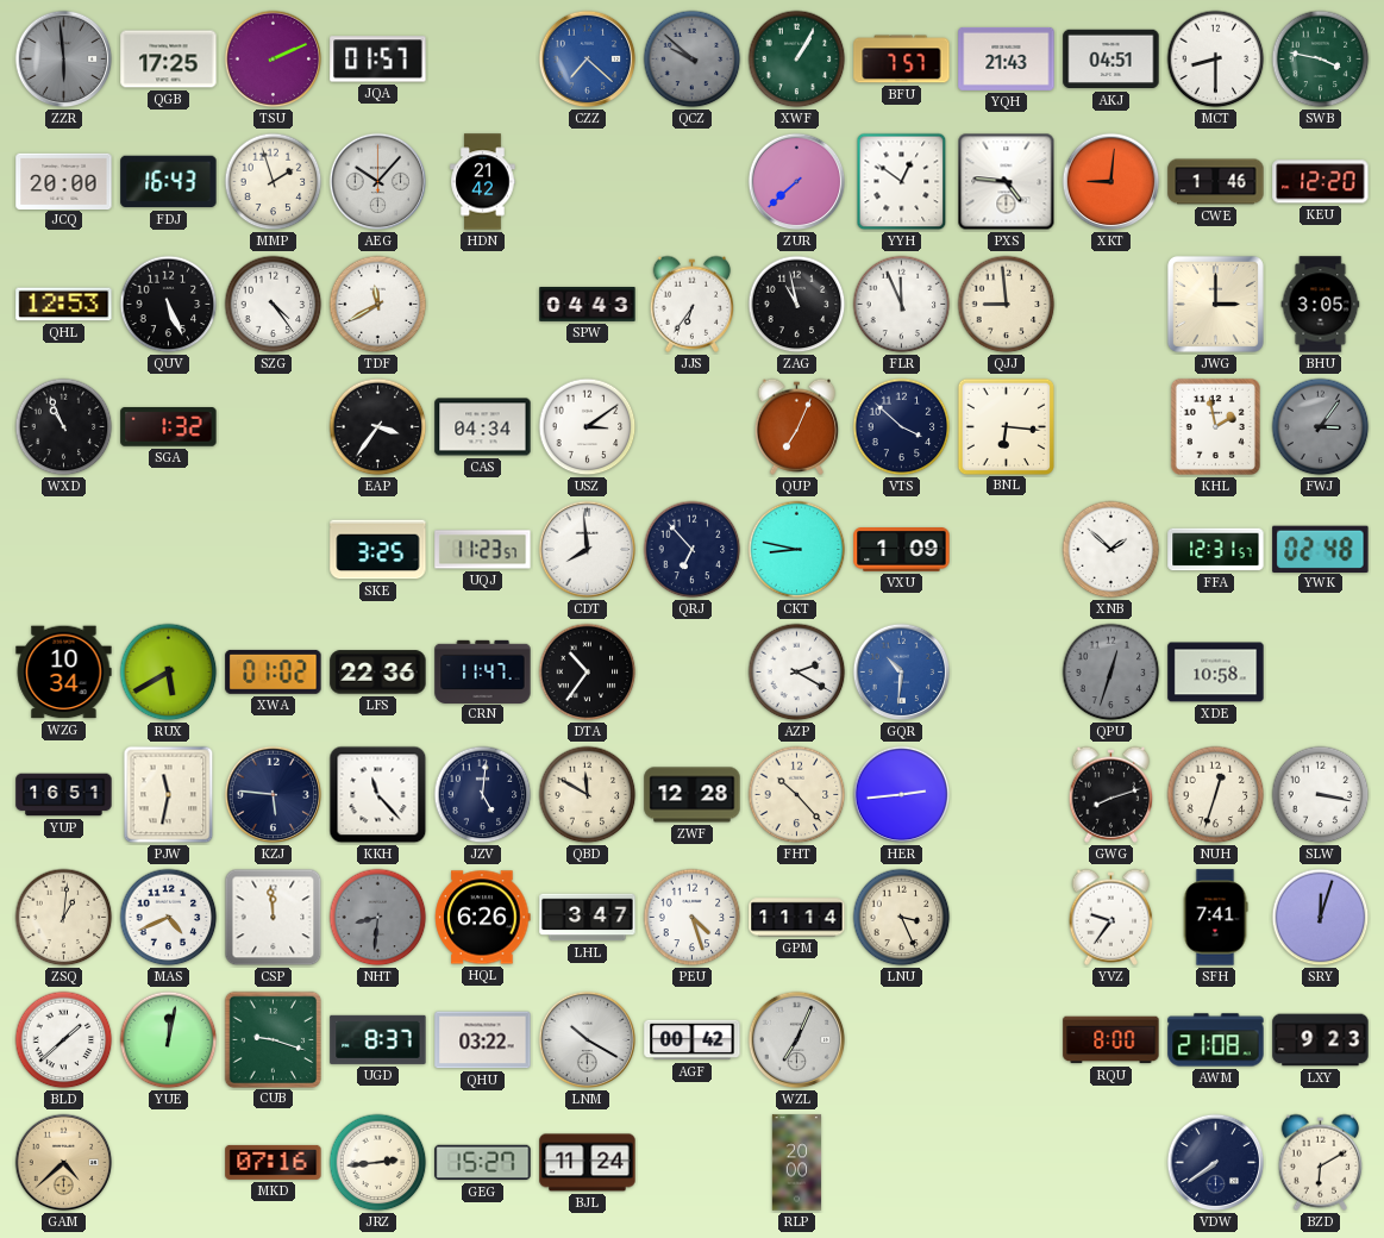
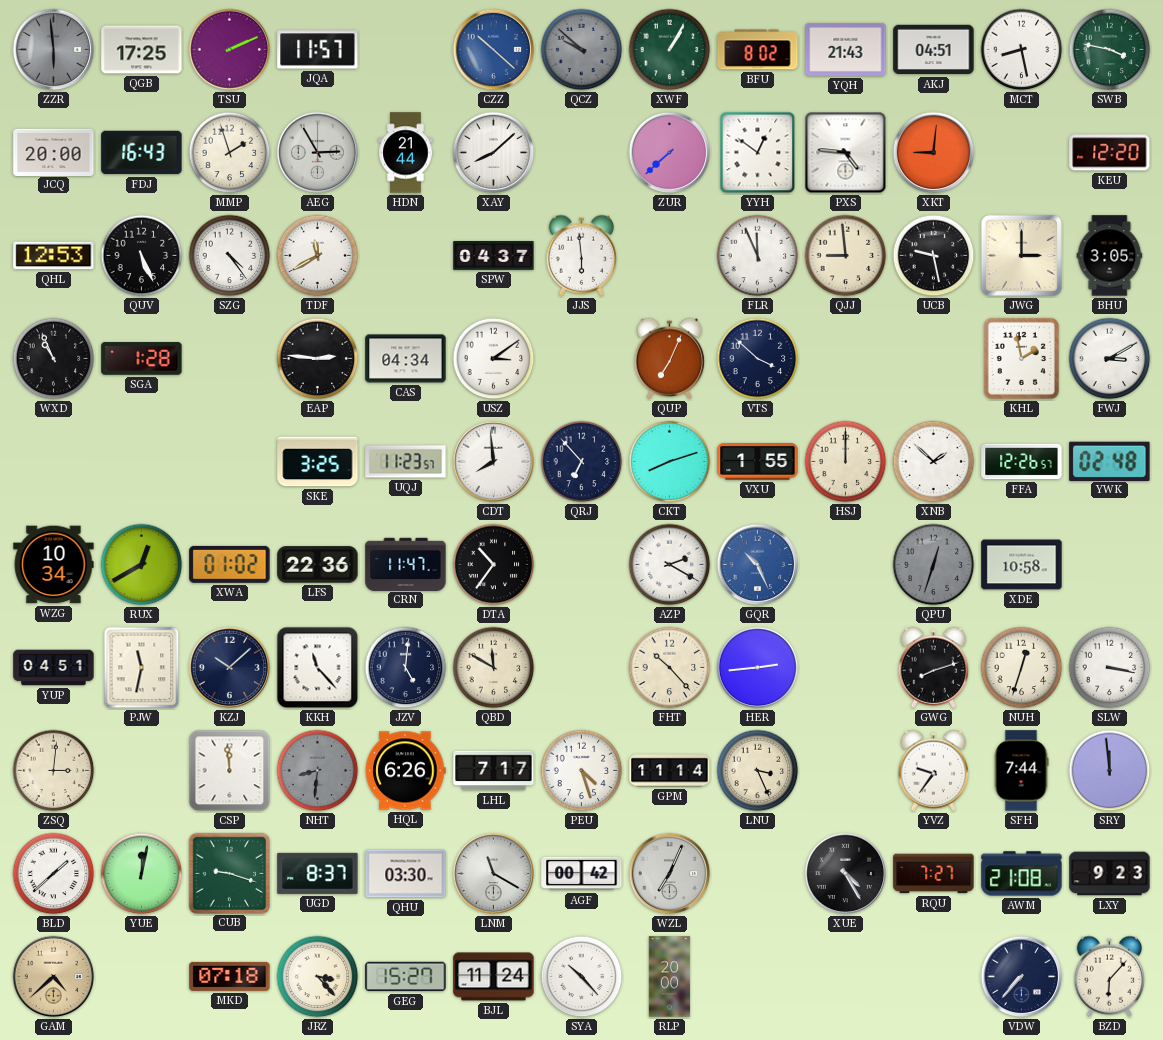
JQA: 01:57 -> 11:57
CZZ: 7:22 -> 10:22
BFU: 7:57 -> 8:02
MCT: 8:30 -> 8:28
AEG: 10:07 -> 2:55
HDN: 21:42 -> 21:44
XAY: none -> 8:08
CWE: 1:46 -> none
SPW: 04:43 -> 04:37
JJS: 6:36 -> 5:59
ZAG: 10:58 -> none
UCB: none -> 9:28
SGA: 1:32 -> 1:28
EAP: 3:36 -> 2:46
BNL: 6:16 -> none
FWJ: 3:06 -> 3:10
FWJ dial: grey -> white
CKT: 8:47 -> 8:12
VXU: 1:09 -> 1:55
HSJ: none -> 12:00
FFA: 12:31 -> 12:26
RUX: 5:40 -> 12:40
GQR: 10:31 -> 10:26
YUP: 16:51 -> 04:51
KZJ: 5:46 -> 10:08
ZWF: 12:28 -> none
ZSQ: 1:01 -> 3:01
MAS: 4:41 -> none
LHL: 3:47 -> 7:17
SFH: 7:41 -> 7:44
SRY: 12:03 -> 11:59
QHU: 03:22 -> 03:30
LNM: 10:20 -> 11:20
XUE: none -> 4:25
RQU: 8:00 -> 7:27
MKD: 07:16 -> 07:18
JRZ: 2:44 -> 3:23
SYA: none -> 10:23
VDW: 7:39 -> 7:37
BZD: 6:10 -> 6:07
